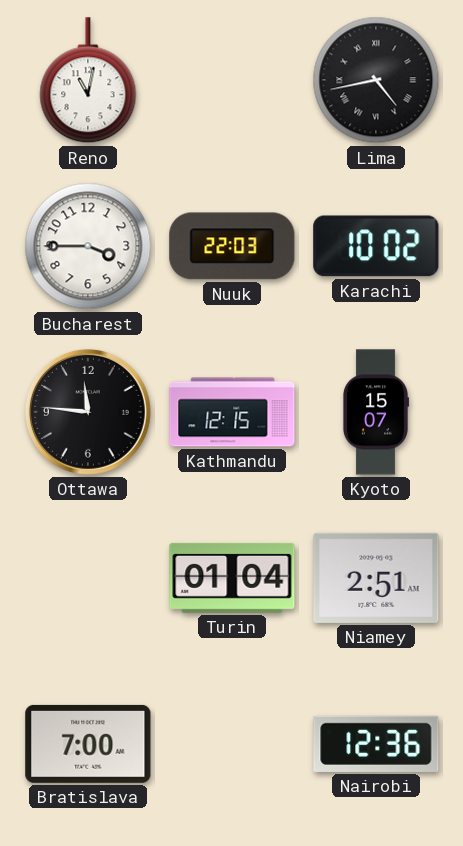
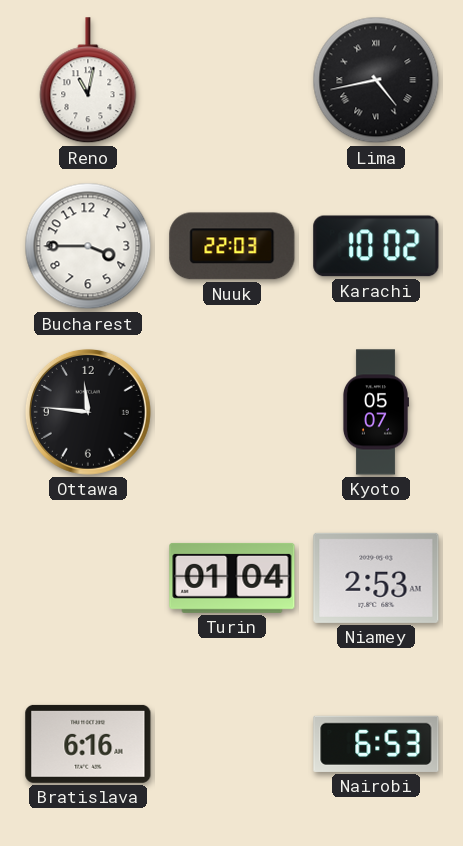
Kathmandu: 12:15 -> none
Kyoto: 15:07 -> 05:07
Niamey: 2:51 -> 2:53
Bratislava: 7:00 -> 6:16
Nairobi: 12:36 -> 6:53
